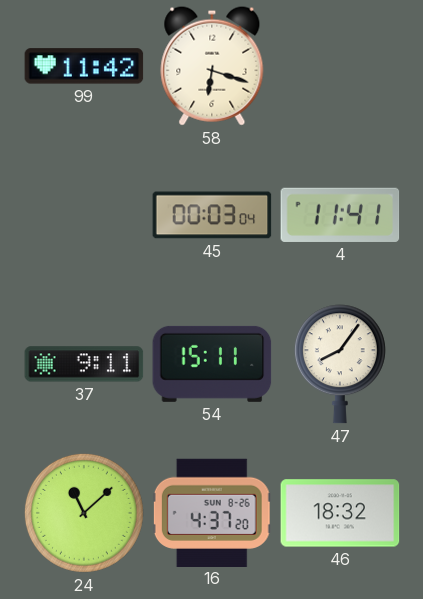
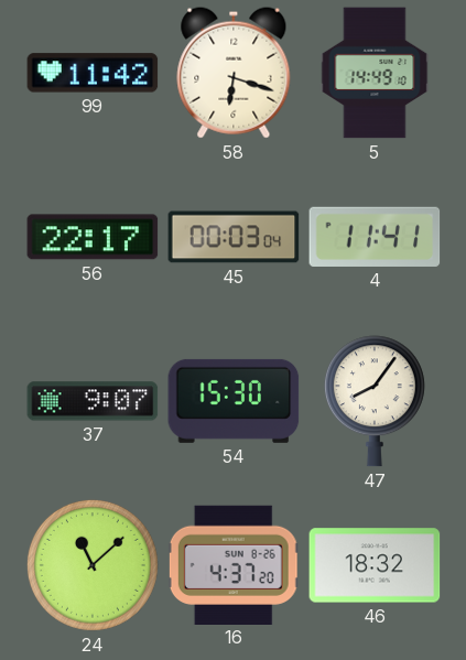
5: none -> 14:49
56: none -> 22:17
37: 9:11 -> 9:07
54: 15:11 -> 15:30
